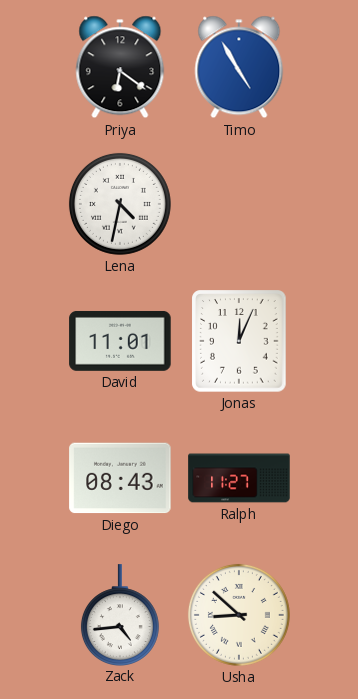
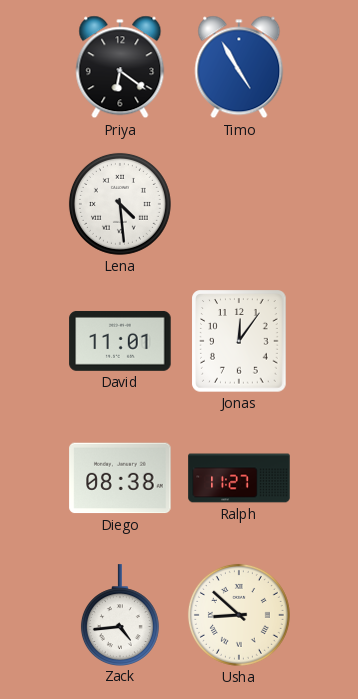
Lena: 4:32 -> 4:29
Jonas: 12:04 -> 12:06
Diego: 08:43 -> 08:38
